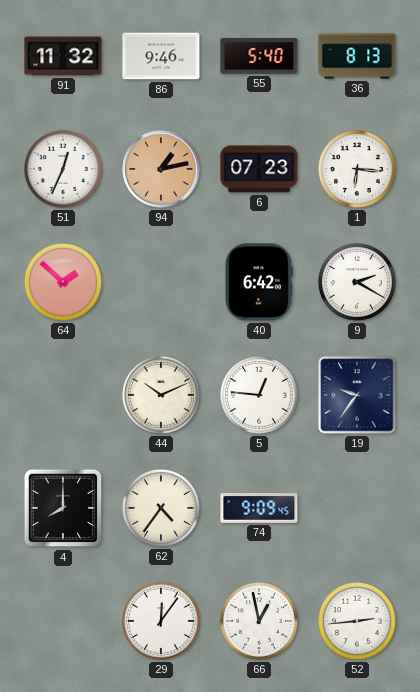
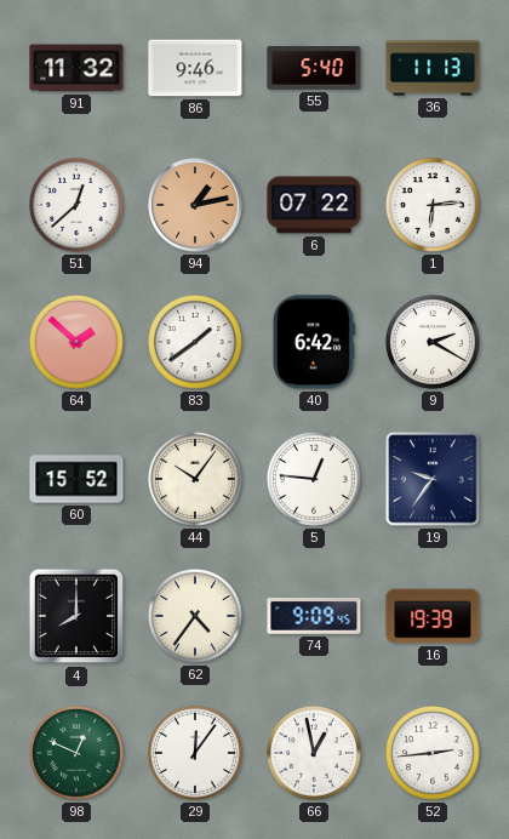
36: 8:13 -> 11:13
51: 12:34 -> 12:38
6: 07:23 -> 07:22
1: 6:16 -> 6:14
83: none -> 1:39
60: none -> 15:52
44: 10:11 -> 10:06
16: none -> 19:39
98: none -> 12:49
